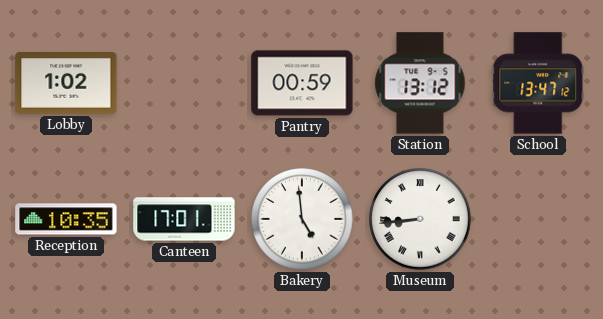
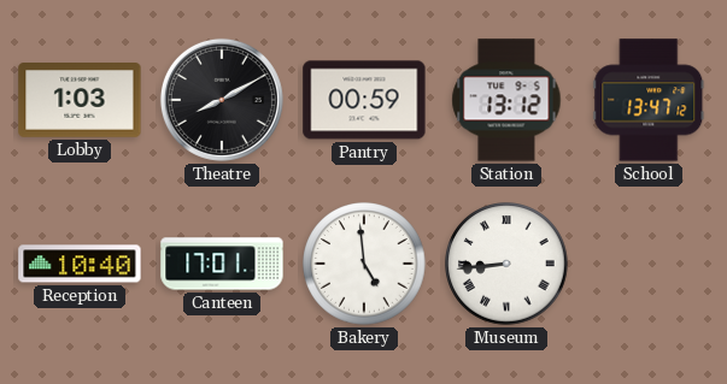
Lobby: 1:02 -> 1:03
Theatre: none -> 8:10
Reception: 10:35 -> 10:40
